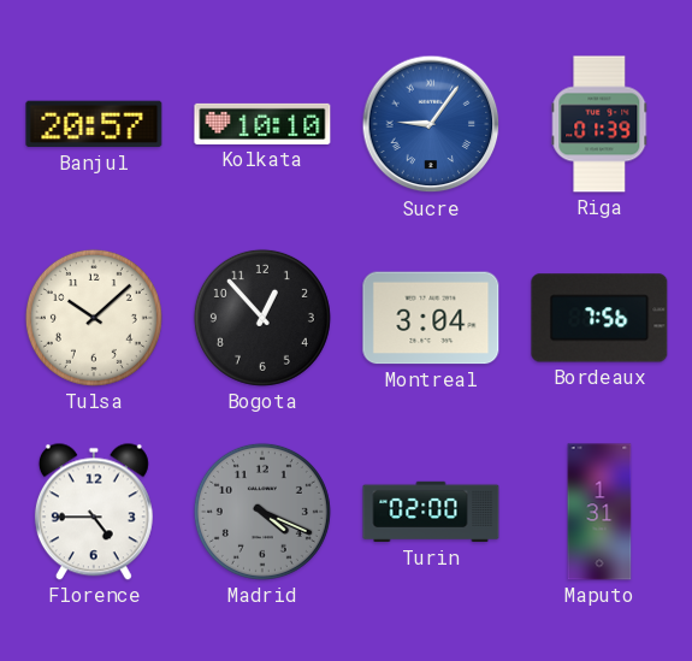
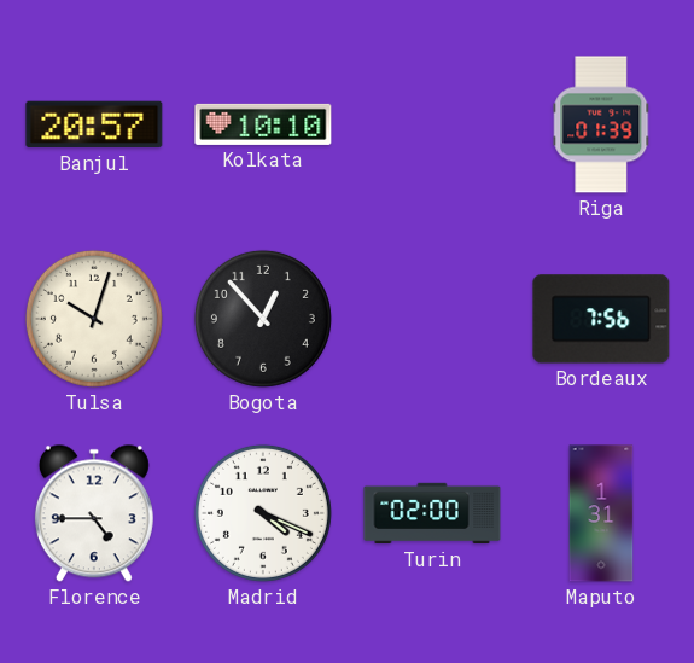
Sucre: 9:06 -> none
Tulsa: 10:08 -> 10:03
Montreal: 3:04 -> none
Madrid dial: grey -> white
